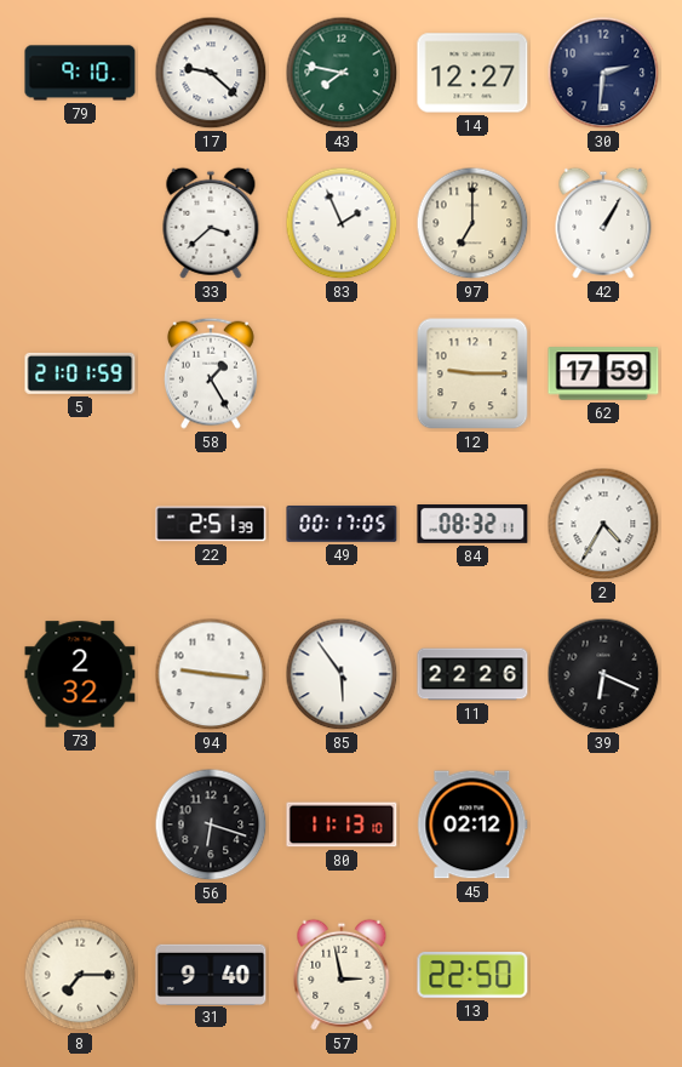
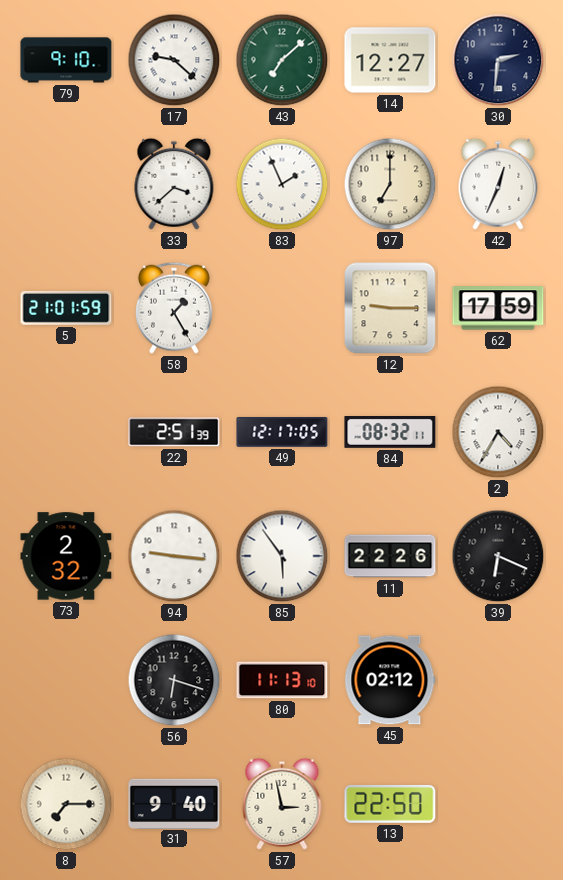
43: 7:47 -> 7:08
42: 1:05 -> 12:34
49: 00:17 -> 12:17
